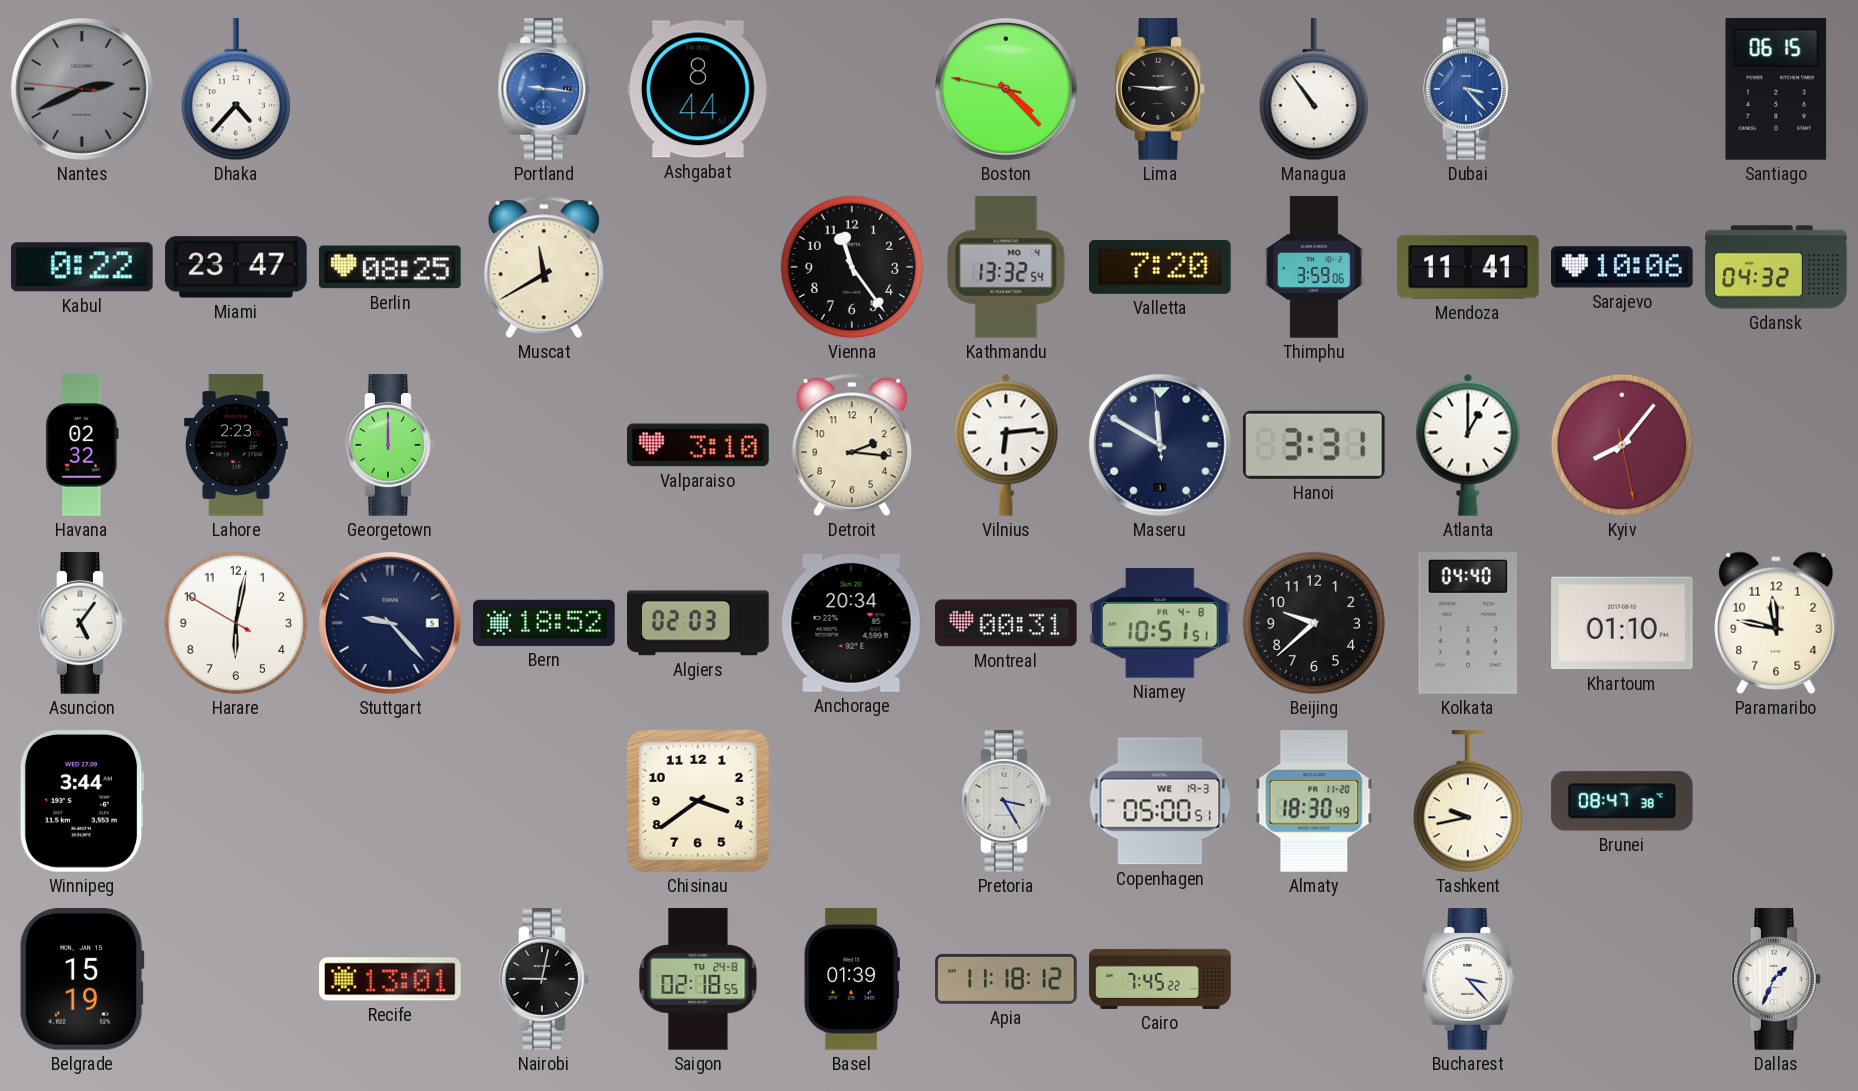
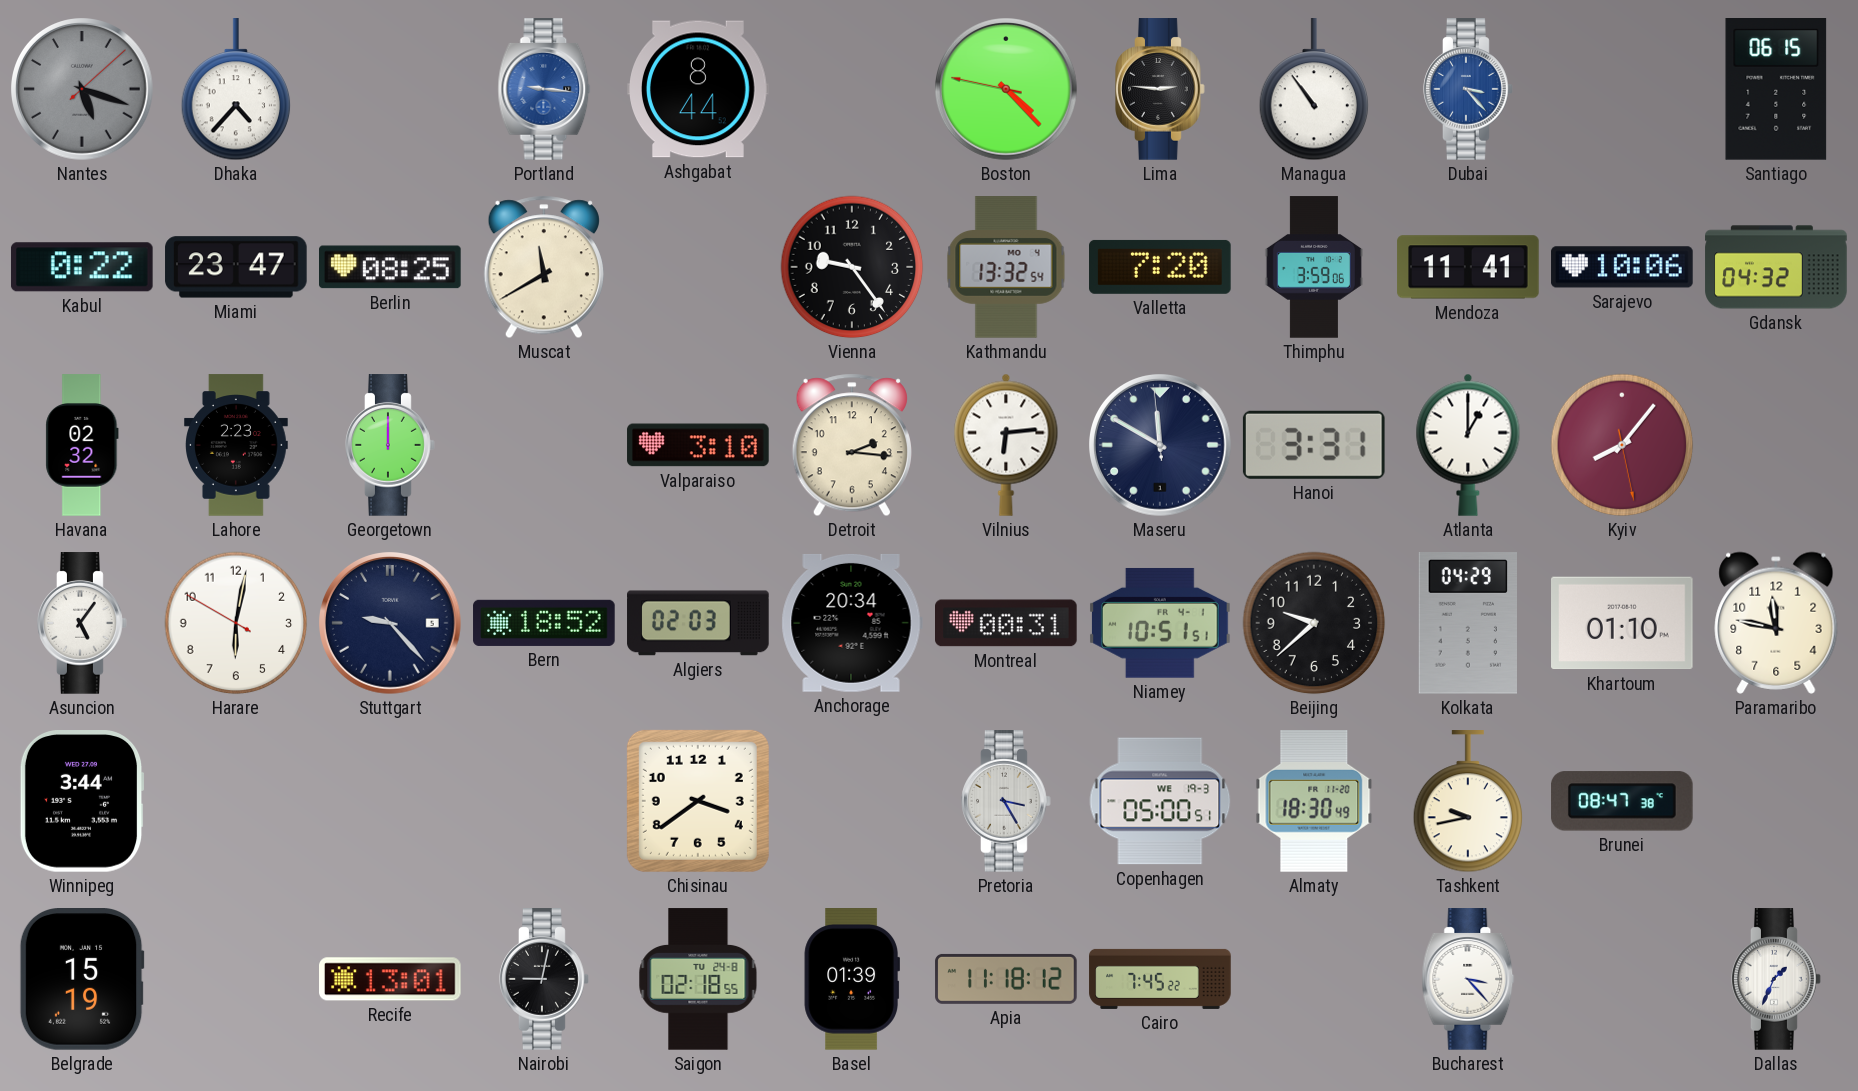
Nantes: 2:40 -> 5:18
Vienna: 11:24 -> 9:24
Niamey date: FR 4-8 -> FR 4-1
Kolkata: 04:40 -> 04:29
